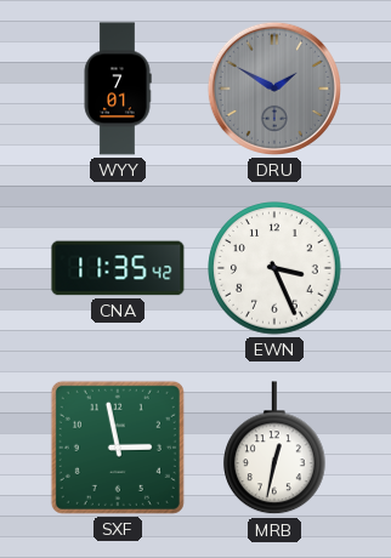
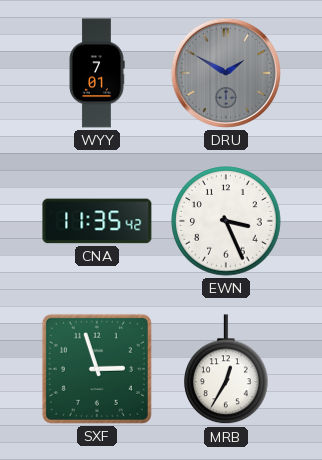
SXF: 2:58 -> 2:57
MRB: 12:32 -> 12:35
